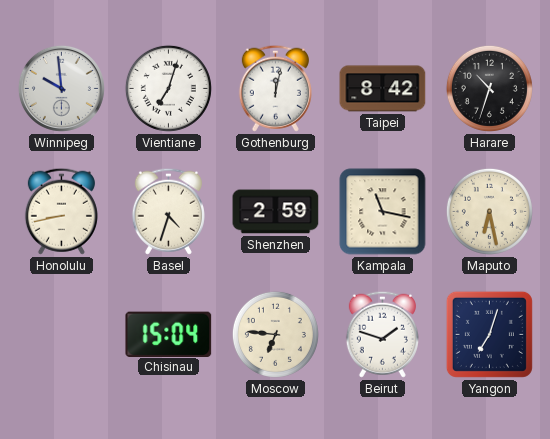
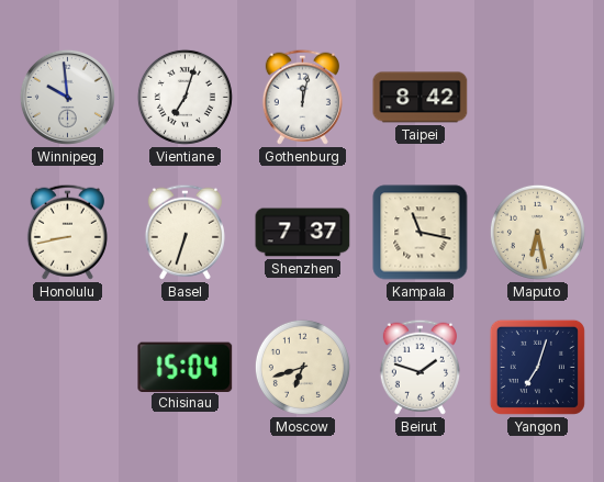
Harare: 10:33 -> none
Basel: 4:33 -> 6:33
Shenzhen: 2:59 -> 7:37
Moscow: 6:46 -> 6:42
